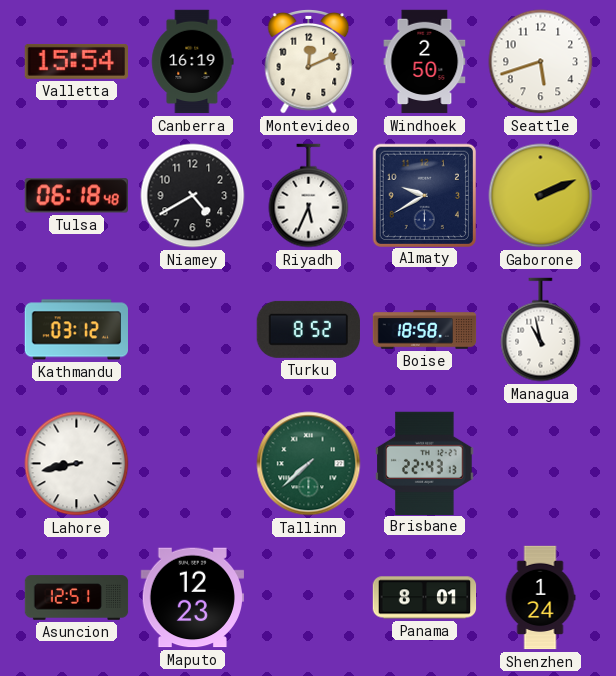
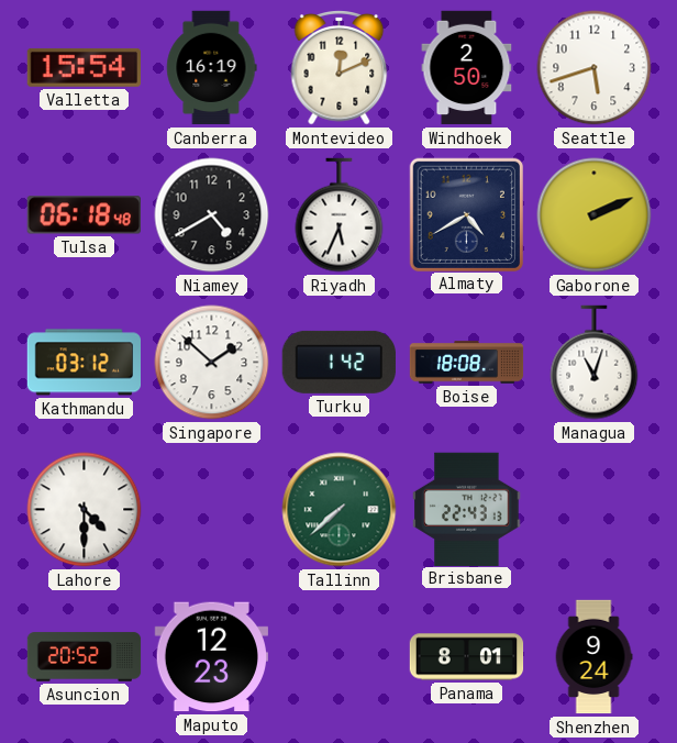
Almaty: 9:40 -> 4:40
Singapore: none -> 1:52
Turku: 8:52 -> 1:42
Boise: 18:58 -> 18:08
Managua: 10:58 -> 11:03
Lahore: 8:43 -> 4:30
Asuncion: 12:51 -> 20:52
Shenzhen: 1:24 -> 9:24
